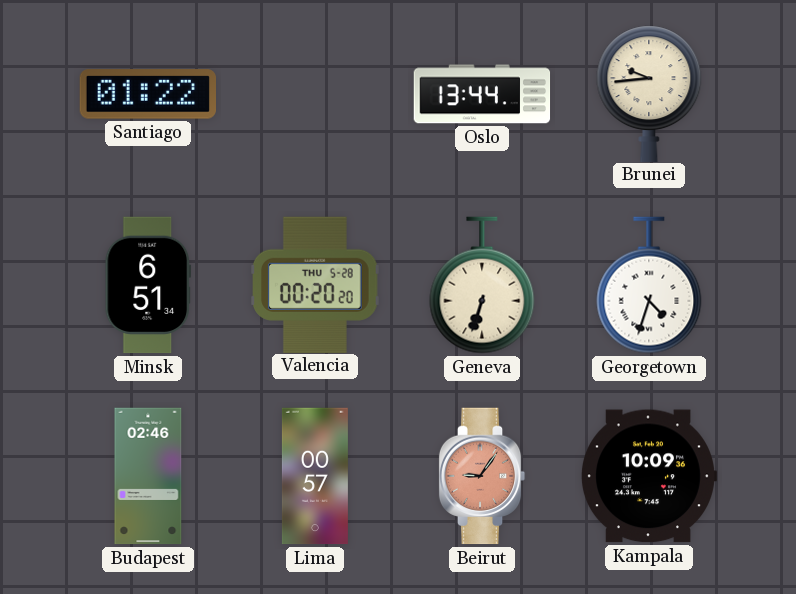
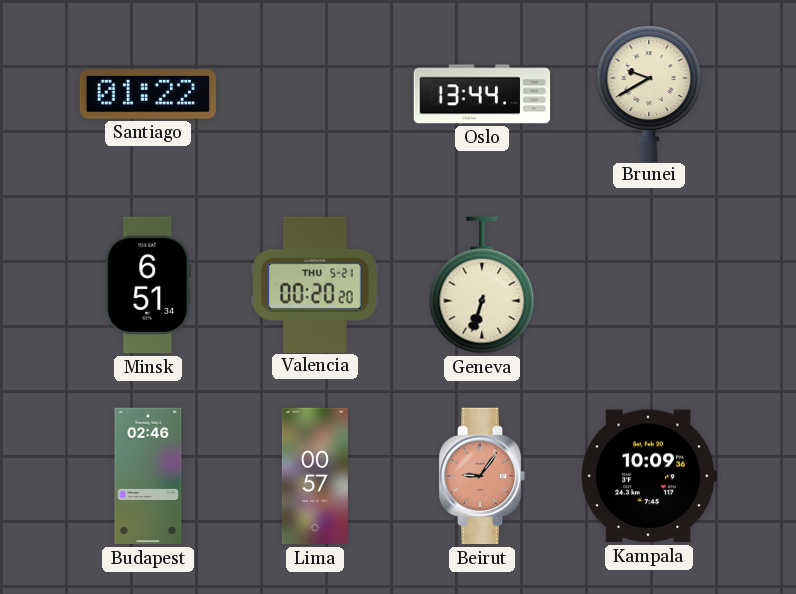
Brunei: 9:44 -> 9:40
Valencia date: THU 5-28 -> THU 5-21
Georgetown: 4:33 -> none
